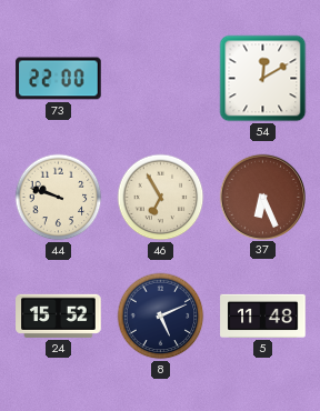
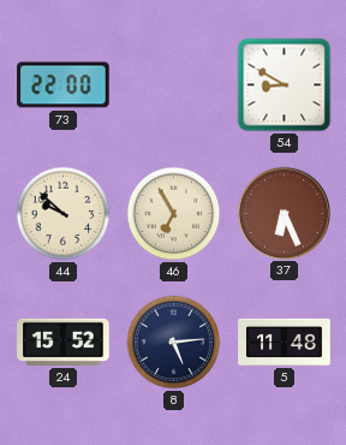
54: 12:10 -> 8:50
44: 9:48 -> 9:52
8: 5:11 -> 5:14
